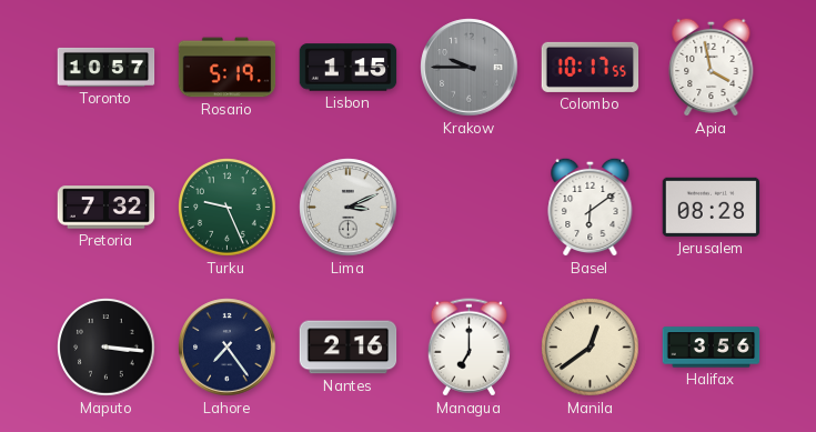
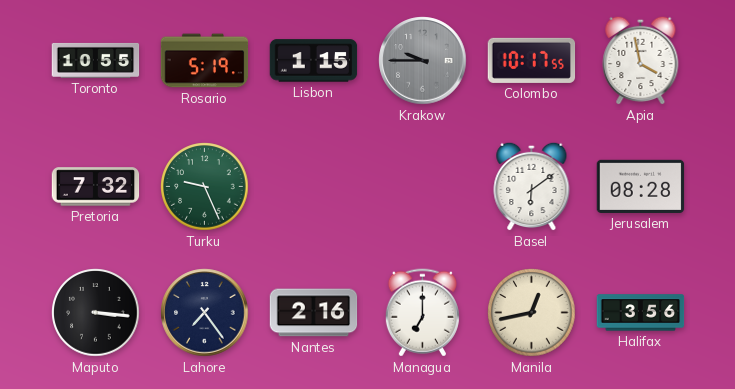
Toronto: 10:57 -> 10:55
Lima: 3:11 -> none
Manila: 12:39 -> 12:43
